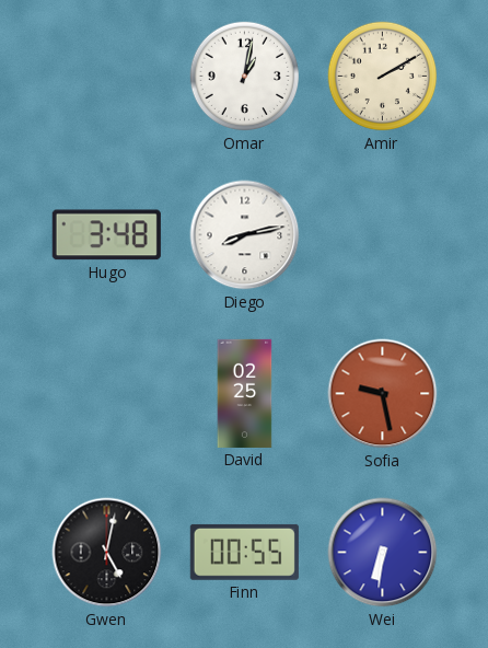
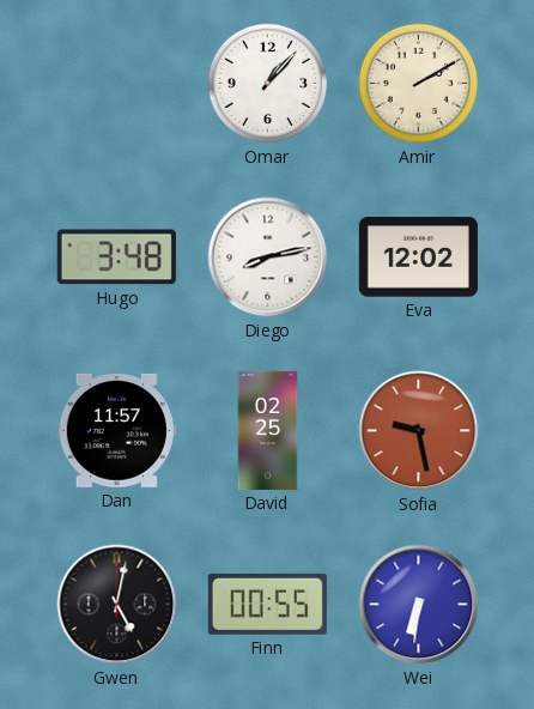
Omar: 1:02 -> 1:07
Eva: none -> 12:02
Dan: none -> 11:57
